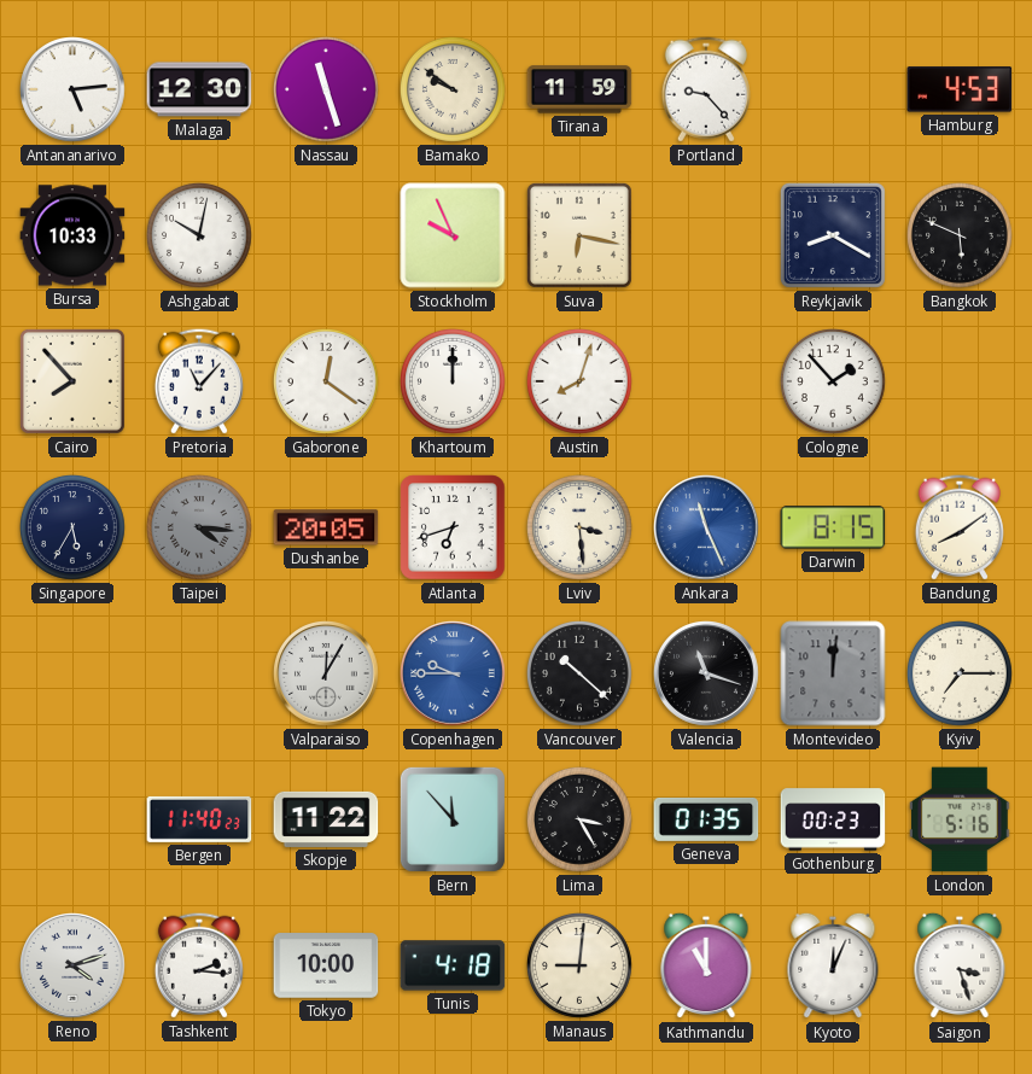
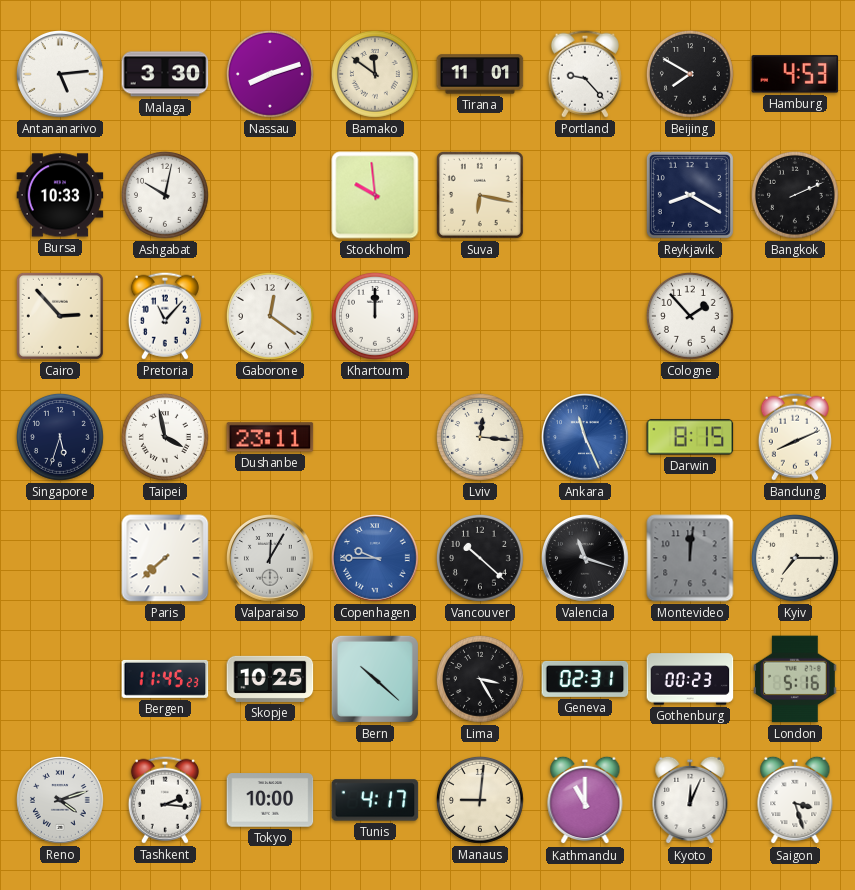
Malaga: 12:30 -> 3:30
Nassau: 11:27 -> 8:12
Bamako: 9:51 -> 11:51
Tirana: 11:59 -> 11:01
Beijing: none -> 7:50
Stockholm: 9:56 -> 9:59
Bangkok: 5:49 -> 2:11
Cairo: 7:53 -> 2:53
Austin: 8:03 -> none
Singapore: 5:35 -> 5:33
Taipei: 4:16 -> 3:58
Taipei dial: grey -> white
Dushanbe: 20:05 -> 23:11
Atlanta: 6:42 -> none
Lviv: 3:29 -> 12:16
Bandung: 8:09 -> 8:11
Paris: none -> 7:38
Bergen: 11:40 -> 11:45
Skopje: 11:22 -> 10:25
Bern: 11:53 -> 10:22
Geneva: 01:35 -> 02:31
Tunis: 4:18 -> 4:17
